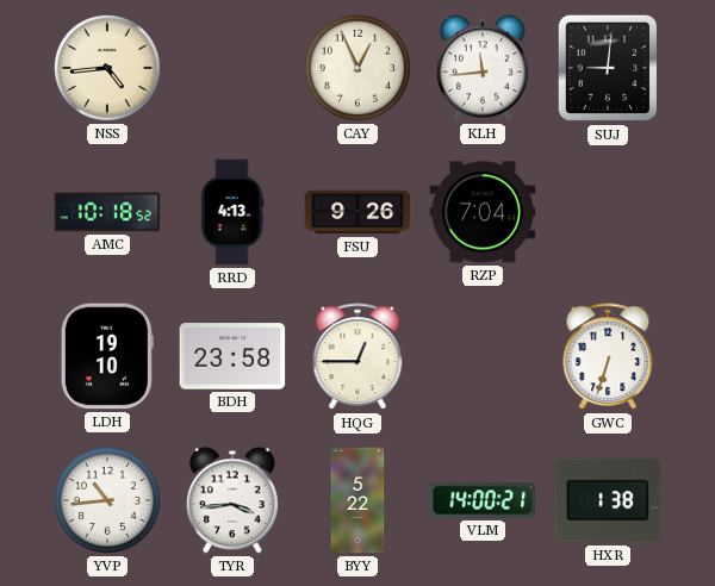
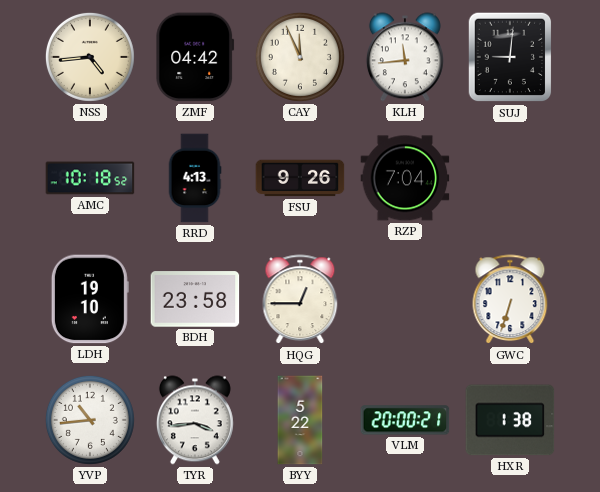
ZMF: none -> 04:42
CAY: 12:56 -> 11:56
VLM: 14:00 -> 20:00
